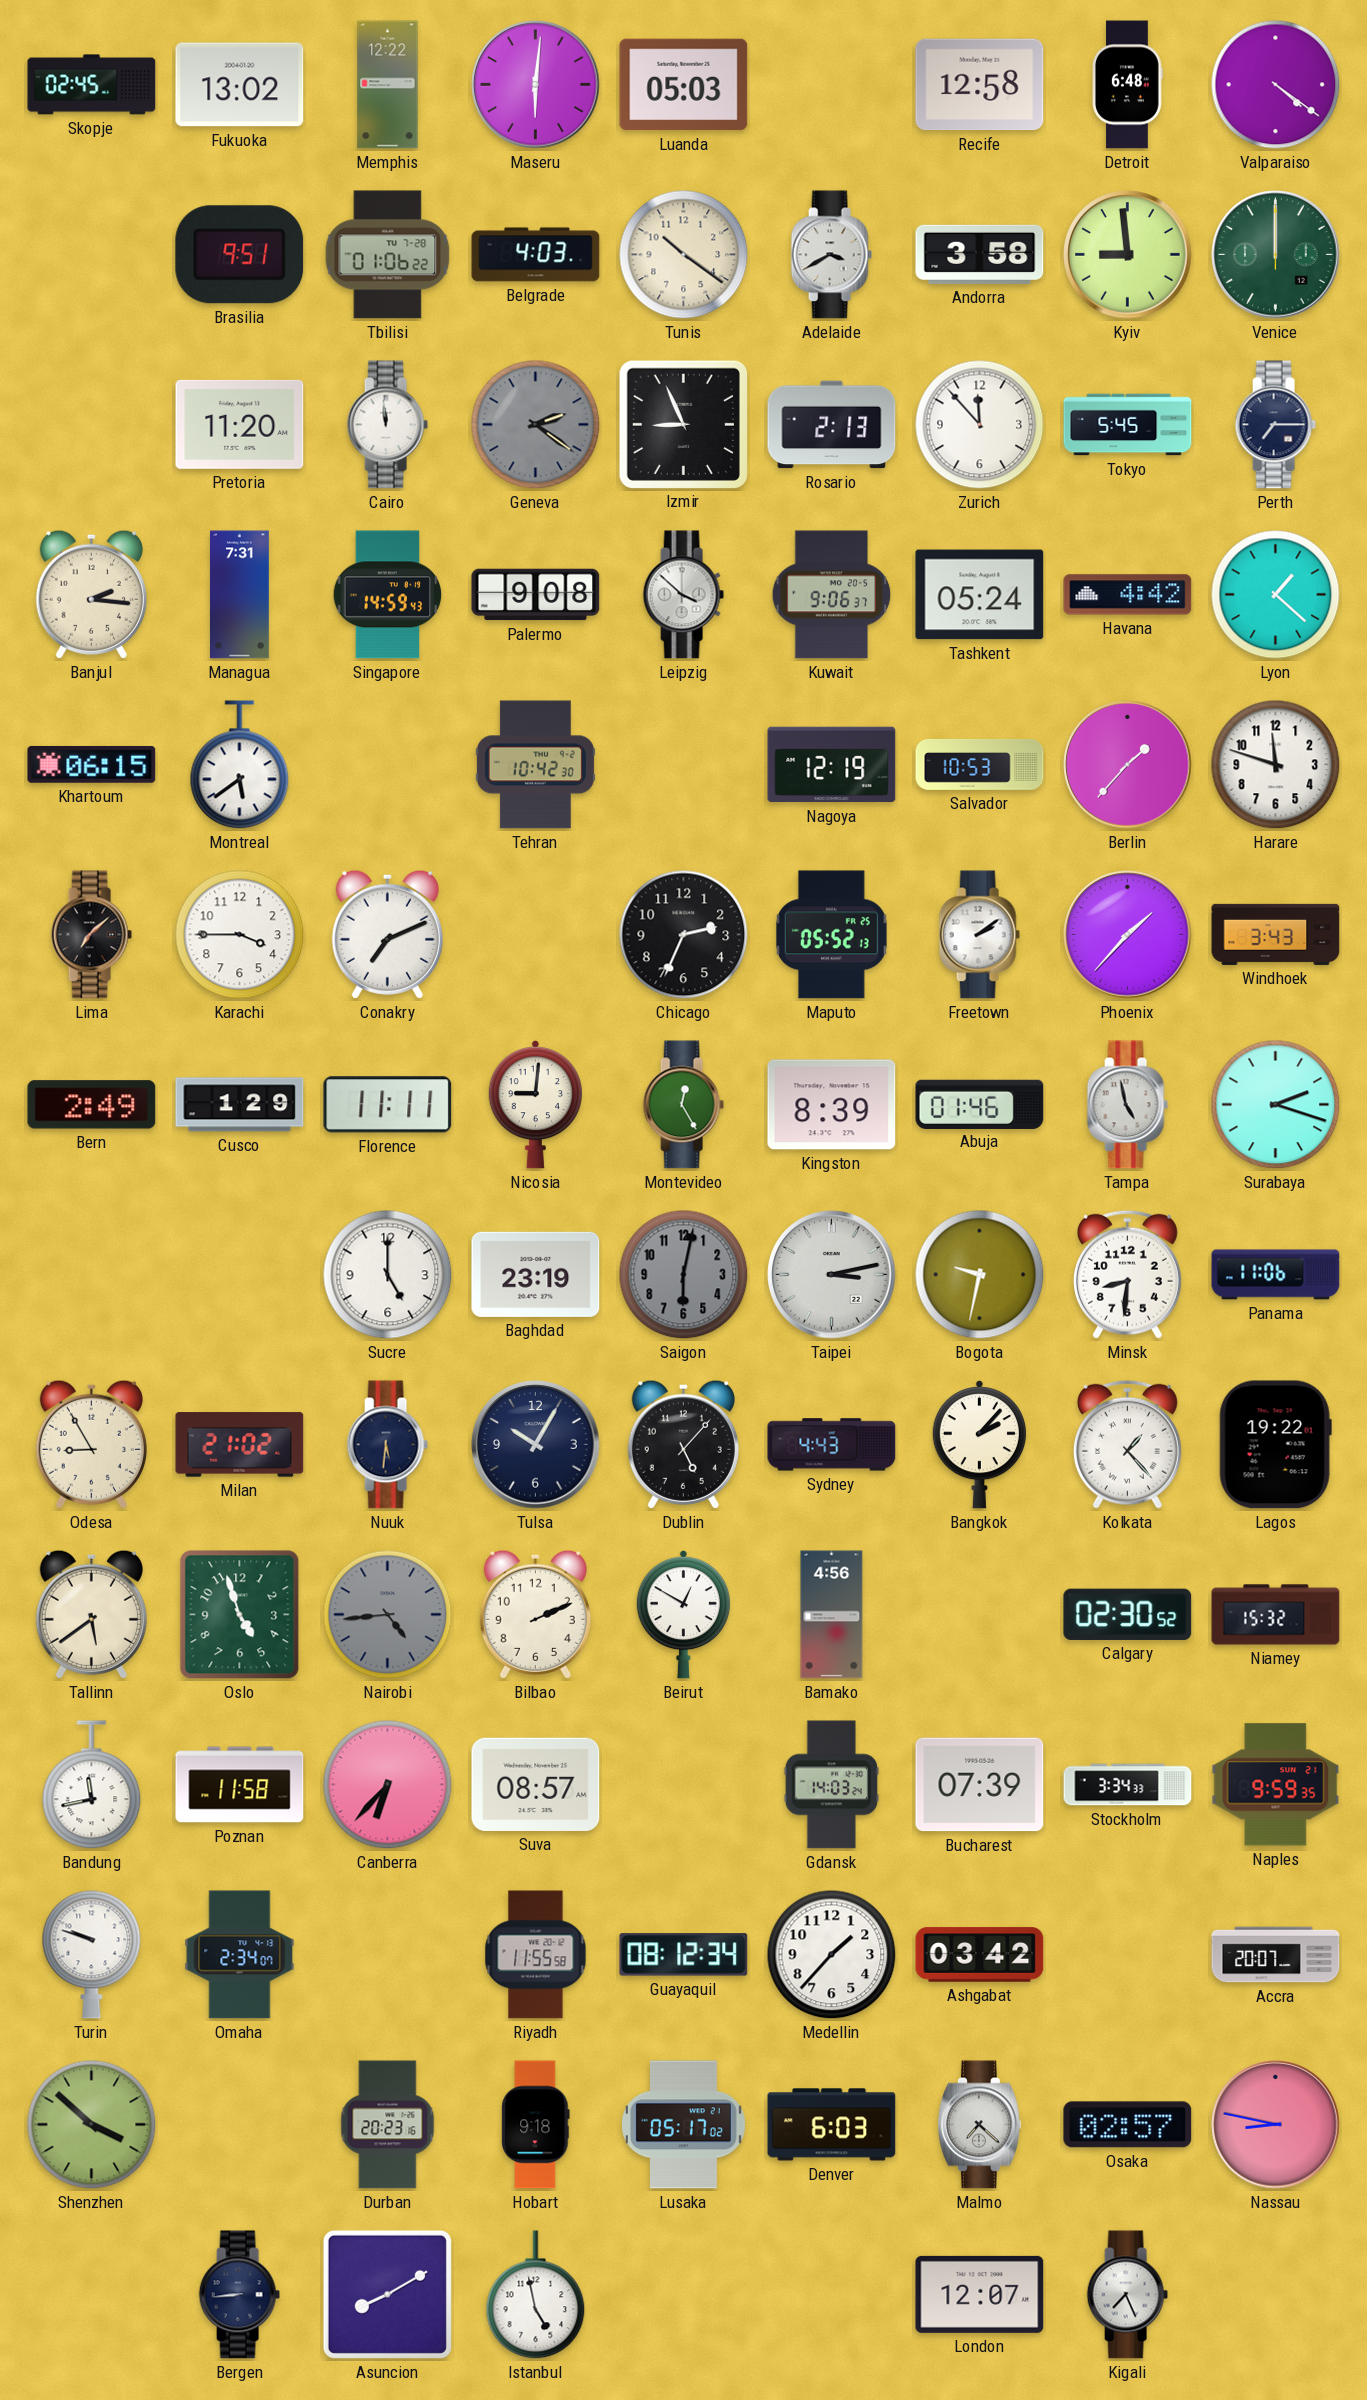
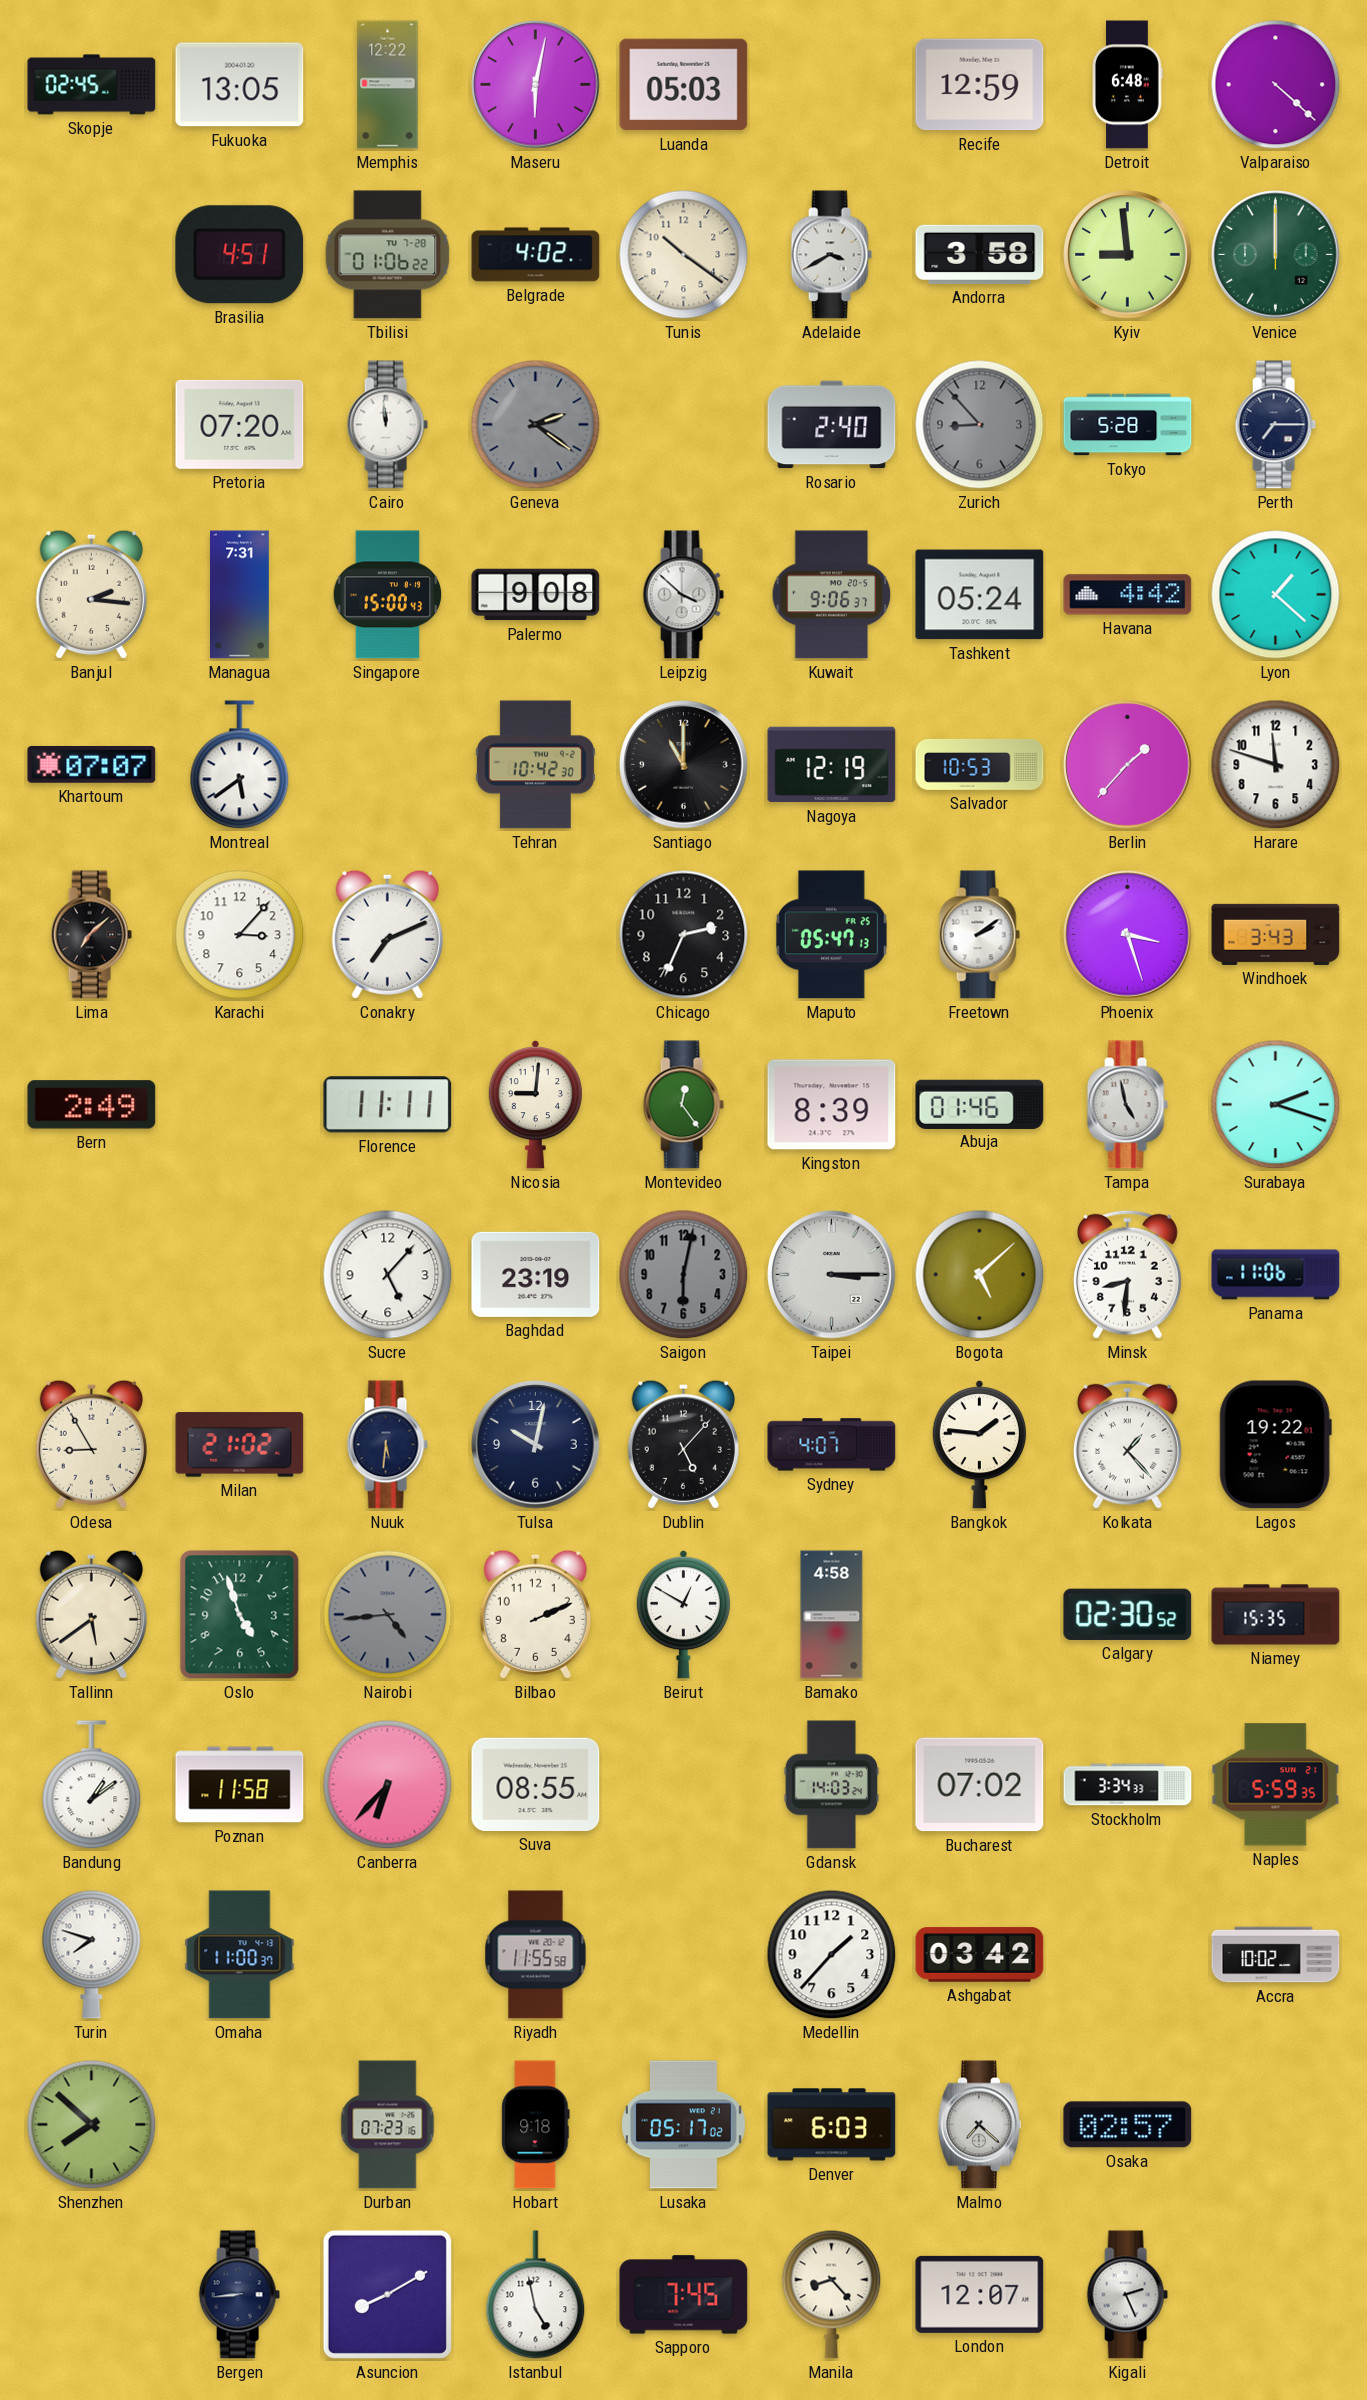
Fukuoka: 13:02 -> 13:05
Maseru: 6:01 -> 6:02
Recife: 12:58 -> 12:59
Valparaiso: 4:21 -> 4:22
Brasilia: 9:51 -> 4:51
Belgrade: 4:03 -> 4:02
Pretoria: 11:20 -> 07:20
Izmir: 8:56 -> none
Rosario: 2:13 -> 2:40
Zurich: 11:53 -> 8:53
Zurich dial: white -> grey
Tokyo: 5:45 -> 5:28
Singapore: 14:59 -> 15:00
Khartoum: 06:15 -> 07:07
Santiago: none -> 11:00
Karachi: 3:45 -> 3:07
Maputo: 05:52 -> 05:47
Phoenix: 1:37 -> 3:27
Cusco: 1:29 -> none
Montevideo: 12:25 -> 12:24
Sucre: 5:00 -> 5:07
Taipei: 3:13 -> 3:15
Bogota: 9:32 -> 5:08
Tulsa: 10:05 -> 10:02
Sydney: 4:43 -> 4:07
Bangkok: 2:07 -> 1:46
Bamako: 4:56 -> 4:58
Niamey: 15:32 -> 15:35
Bandung: 11:43 -> 1:09
Suva: 08:57 -> 08:55
Bucharest: 07:39 -> 07:02
Naples: 9:59 -> 5:59
Turin: 9:48 -> 7:48
Omaha: 2:34 -> 11:00
Guayaquil: 08:12 -> none
Accra: 20:07 -> 10:02
Shenzhen: 3:52 -> 7:52
Durban: 20:23 -> 07:23
Nassau: 8:47 -> none
Sapporo: none -> 7:45
Manila: none -> 8:23
Kigali: 7:26 -> 2:26
